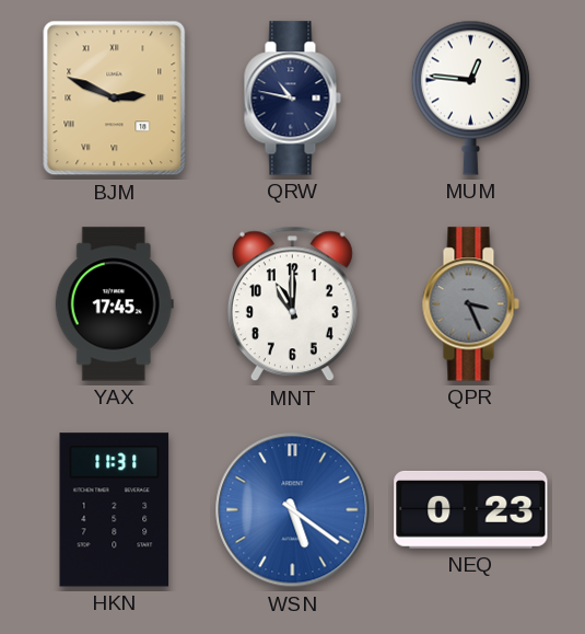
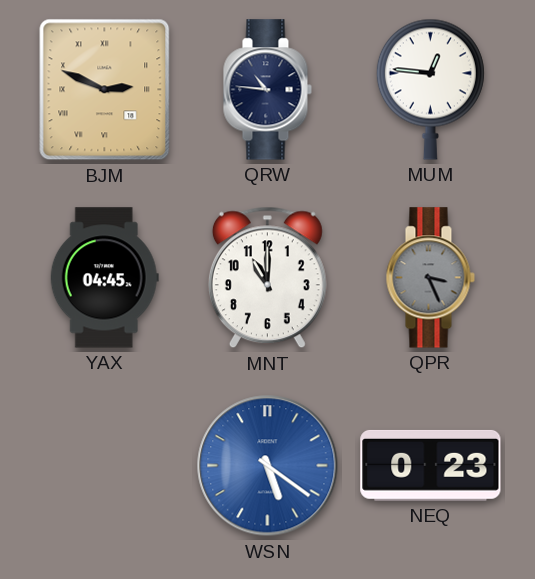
QRW: 10:47 -> 10:46
YAX: 17:45 -> 04:45
HKN: 11:31 -> none
